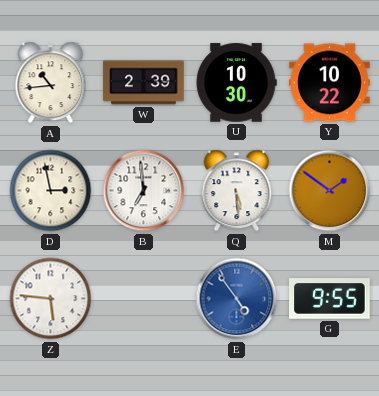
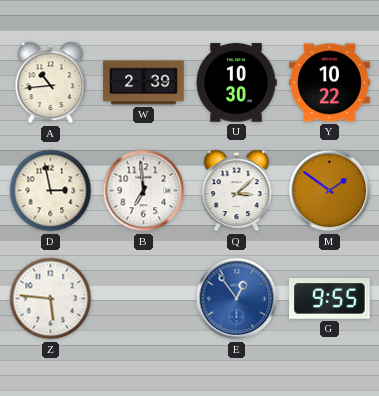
Q: 5:29 -> 3:08
E: 4:54 -> 12:54
